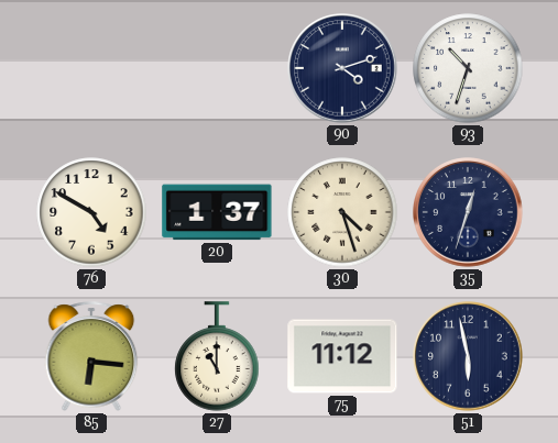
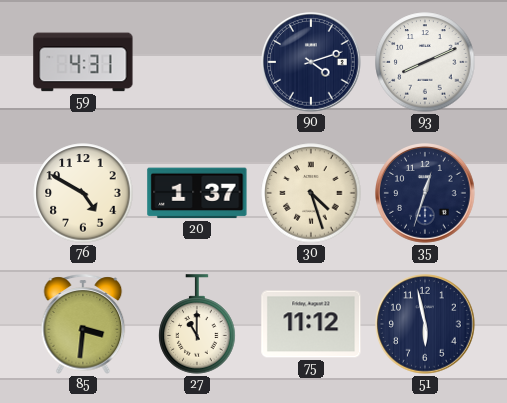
59: none -> 4:31
93: 10:33 -> 8:11
85: 6:16 -> 3:31
